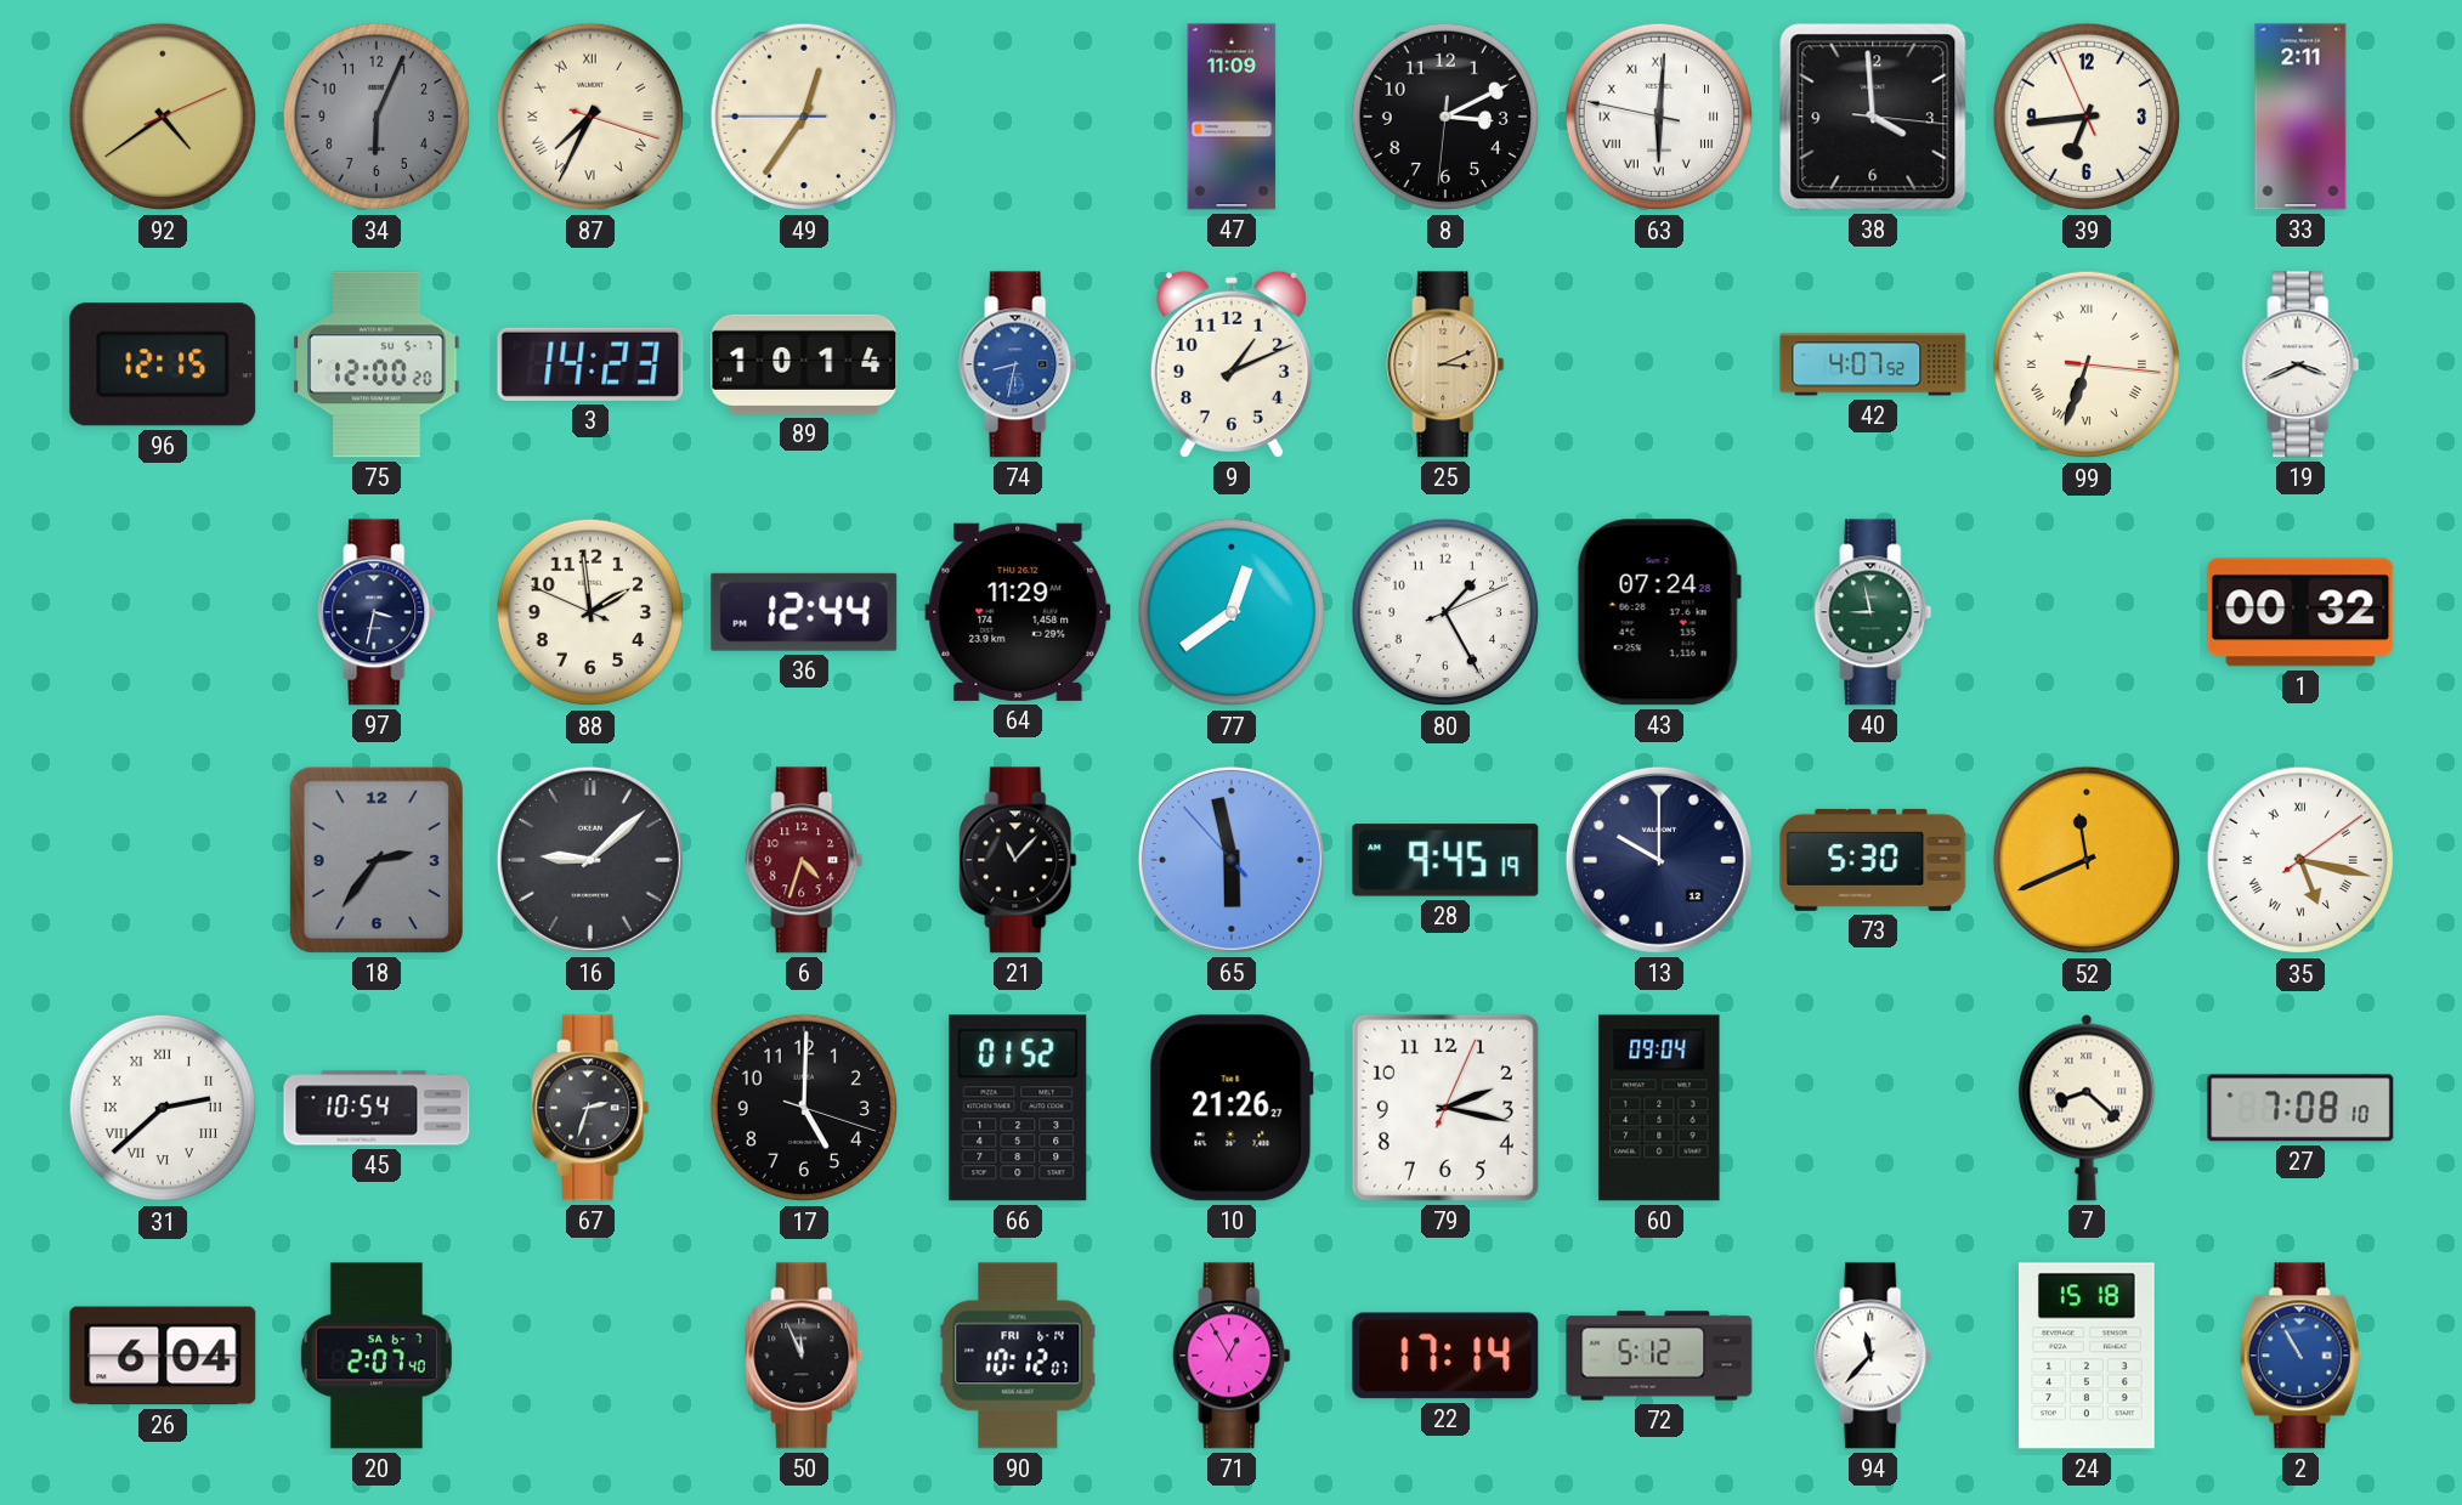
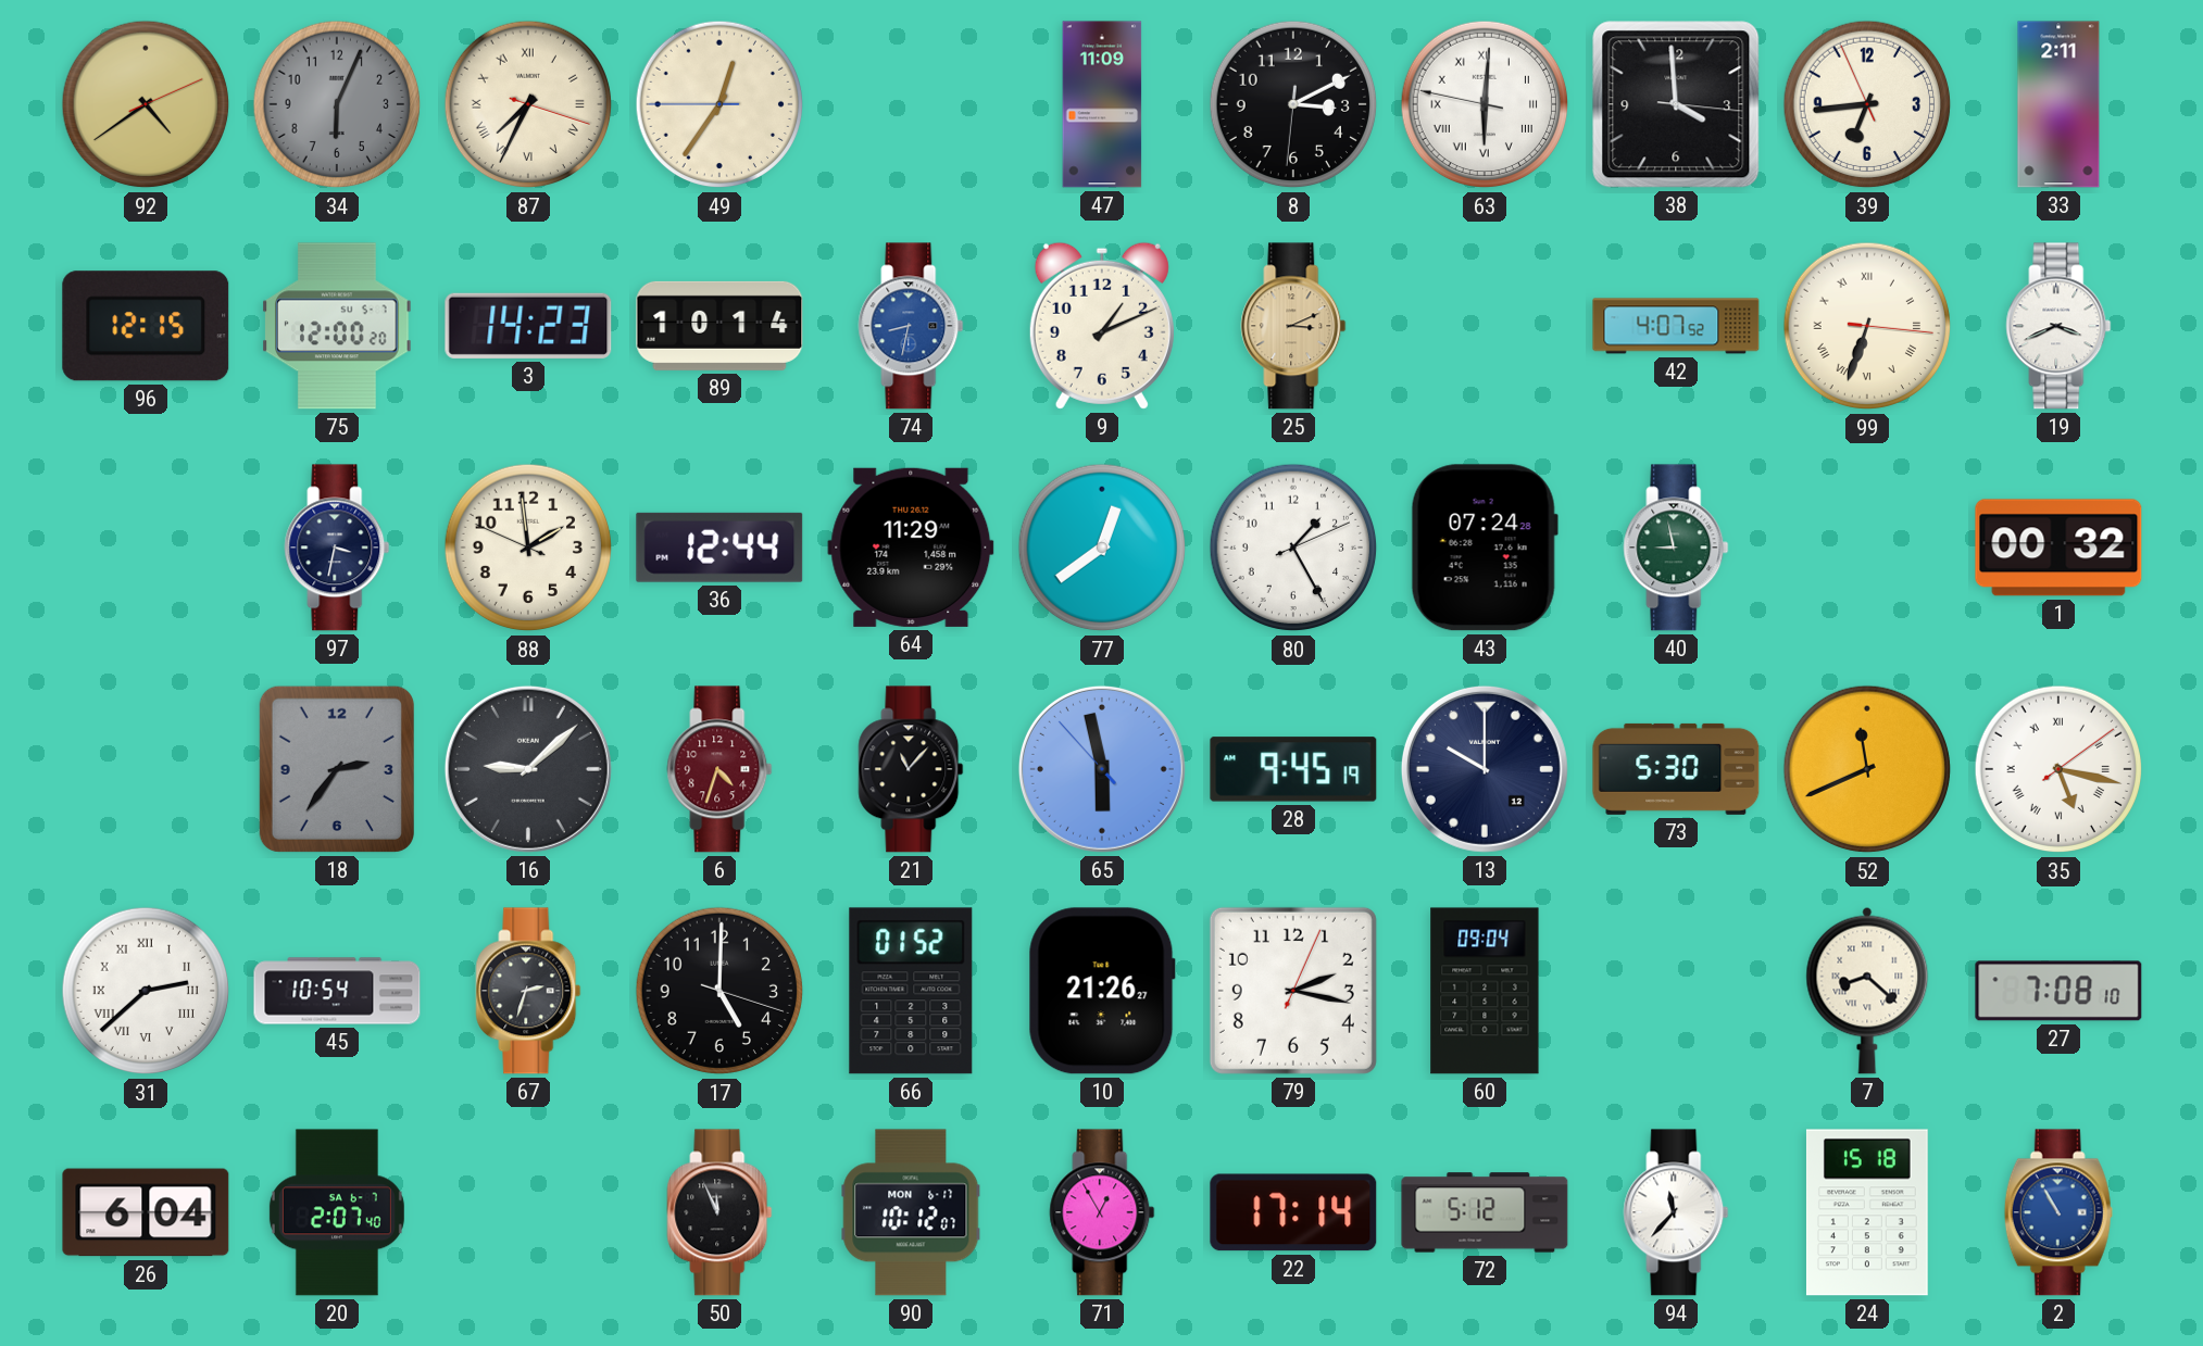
90 date: FRI 6-14 -> MON 6-17
